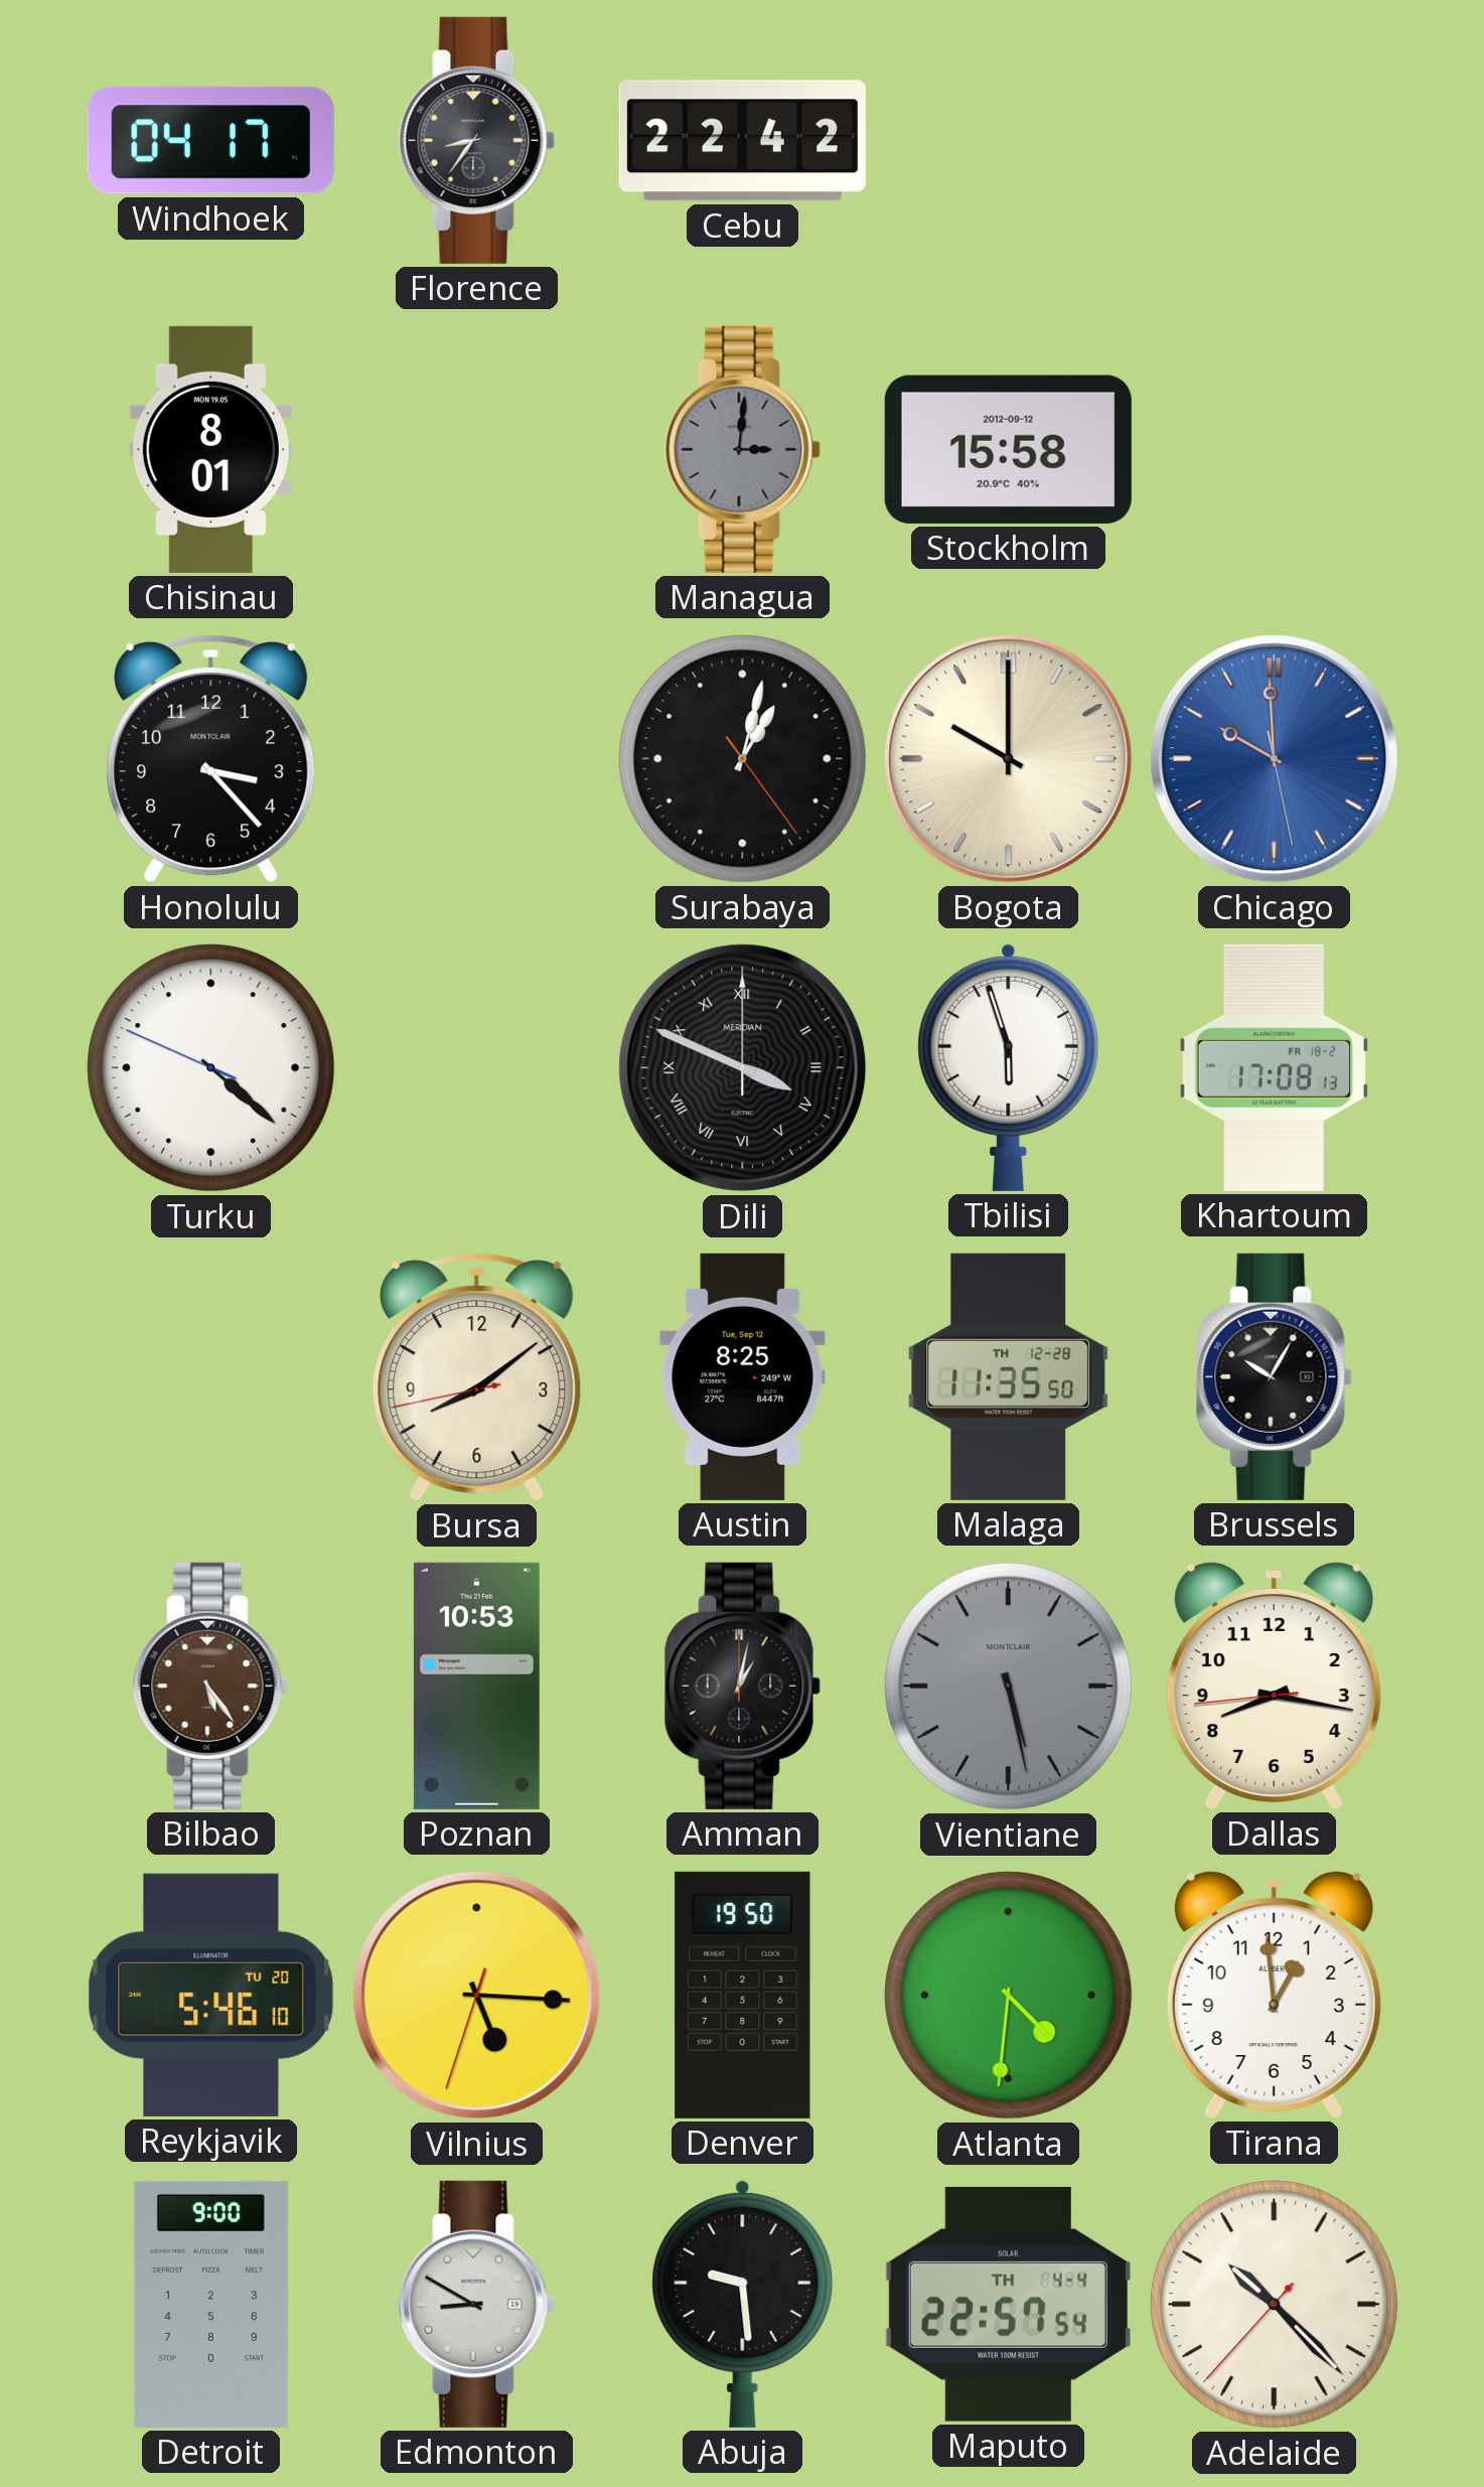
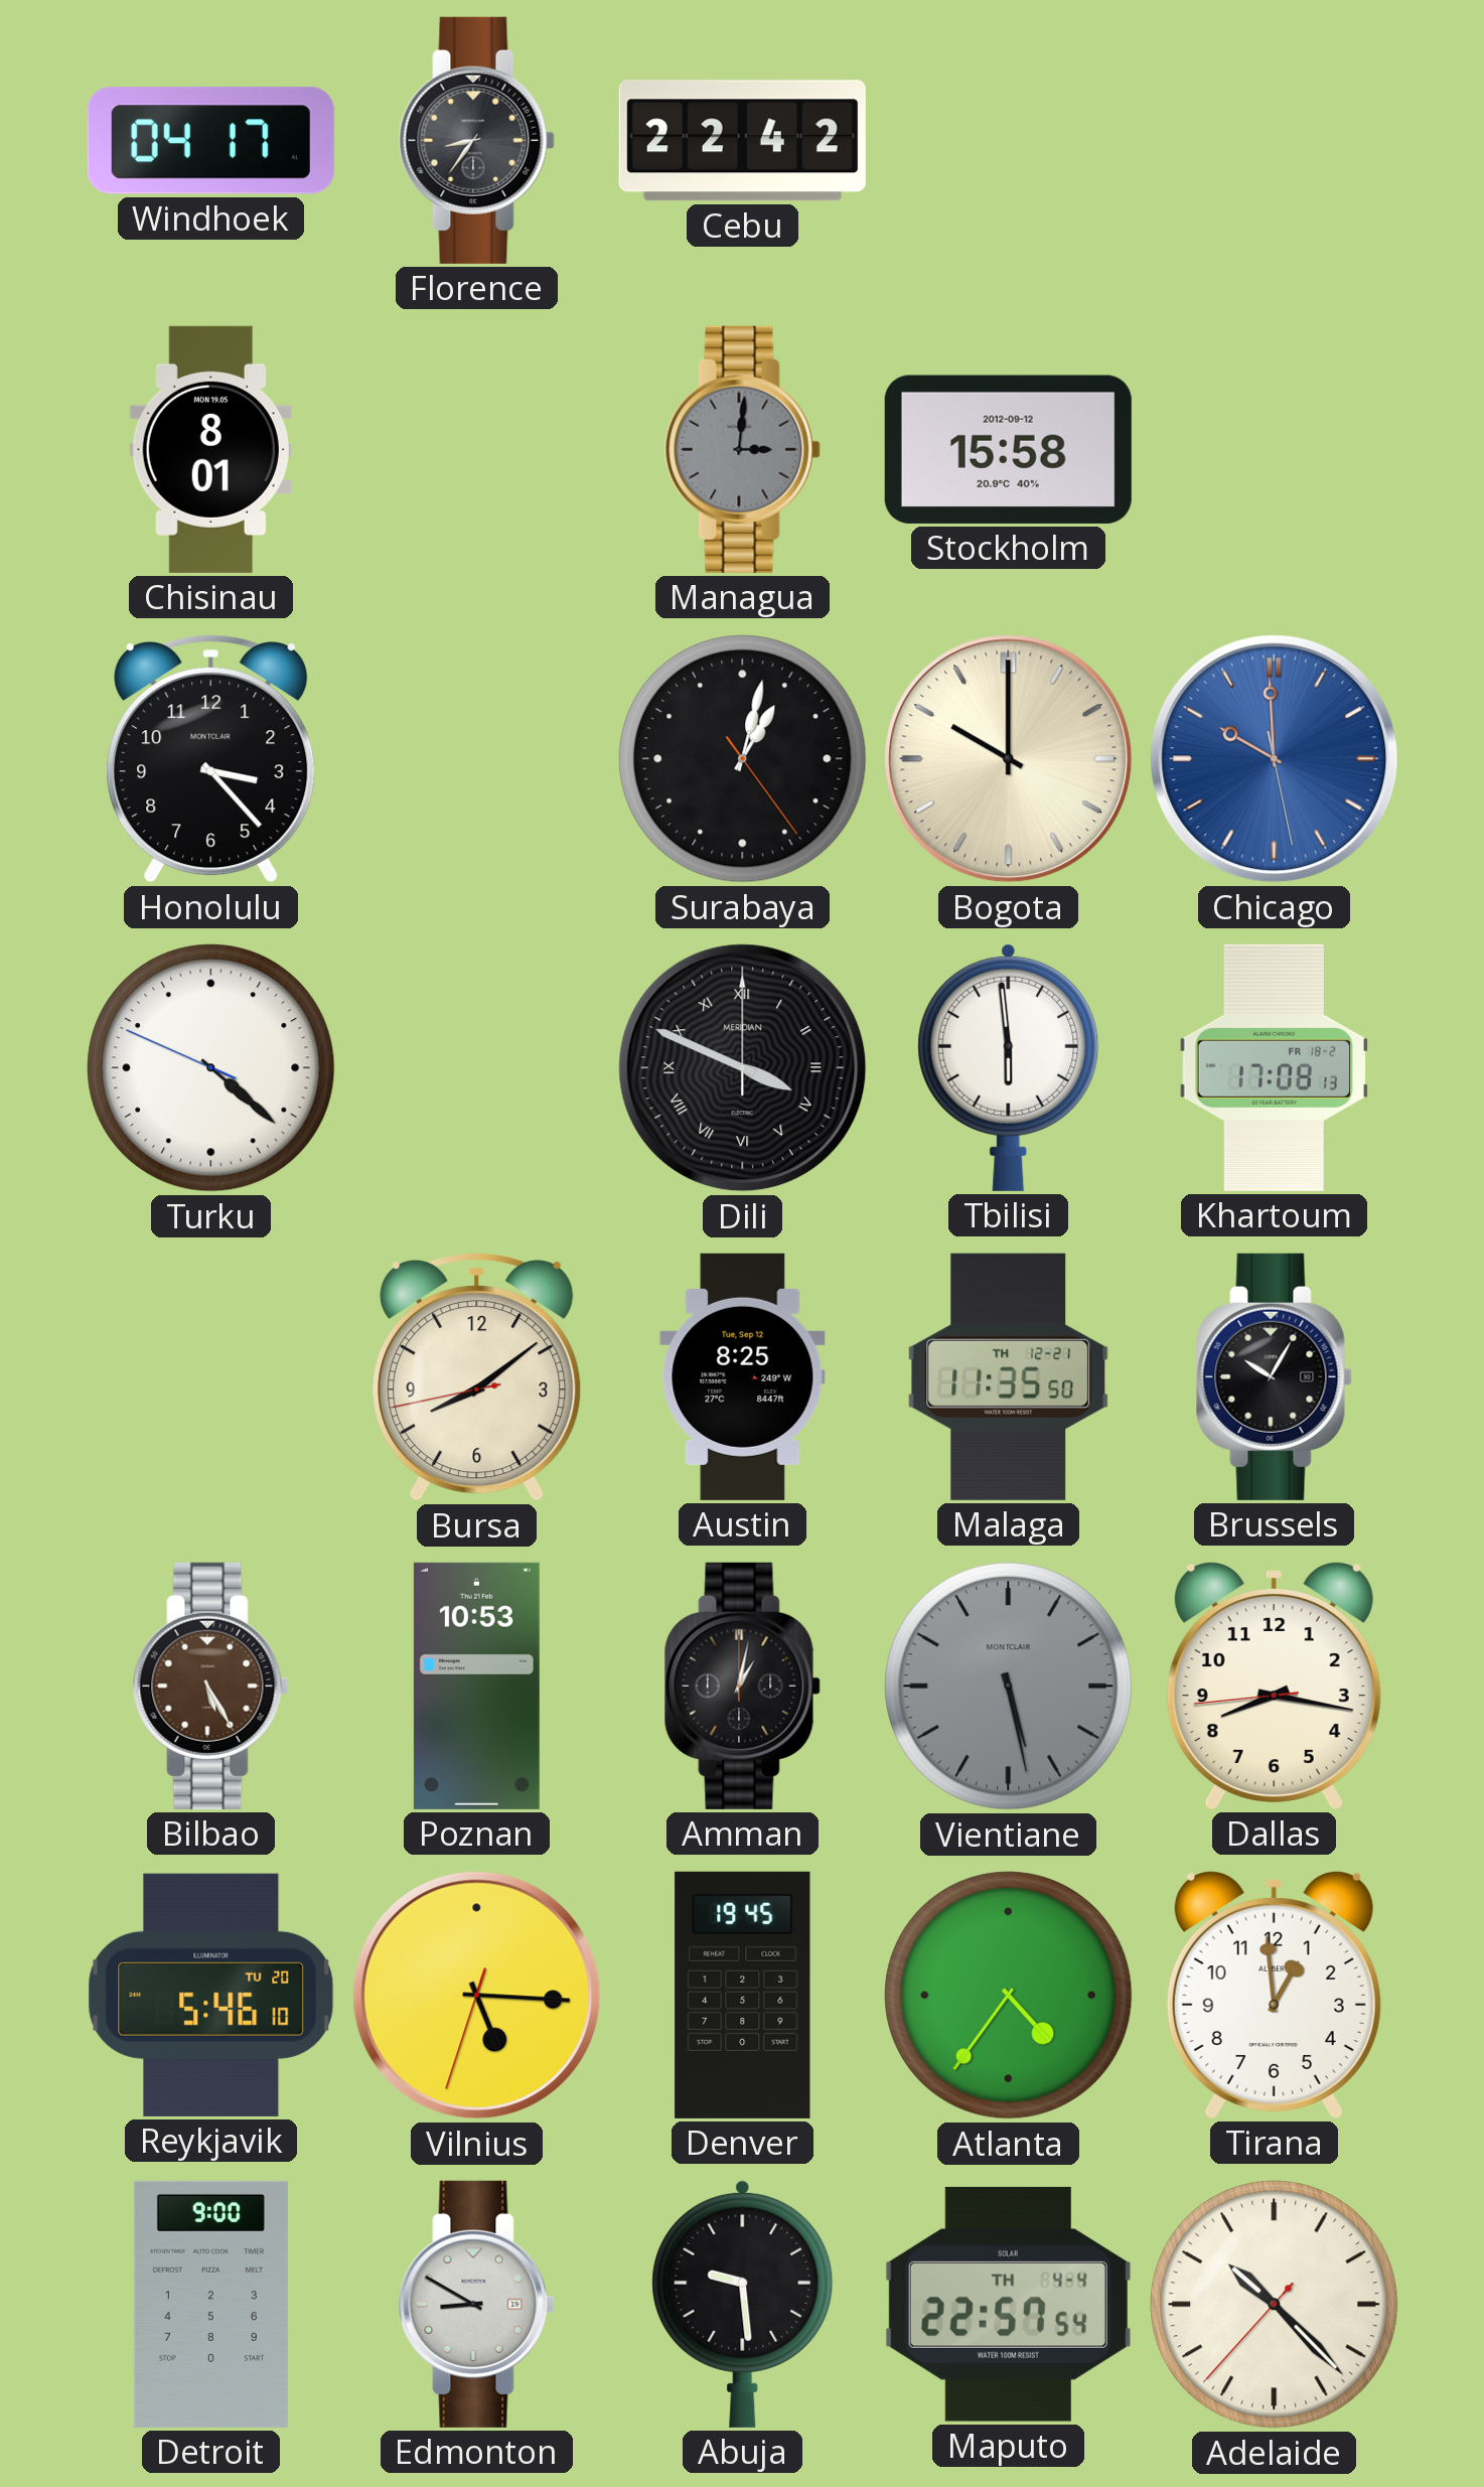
Tbilisi: 5:57 -> 5:59
Malaga date: TH 12-28 -> TH 12-21
Bilbao: 5:24 -> 5:25
Denver: 19:50 -> 19:45
Atlanta: 4:31 -> 4:36
